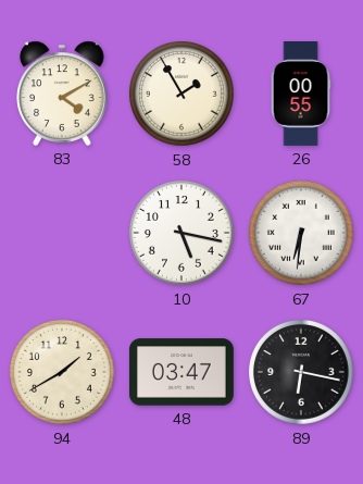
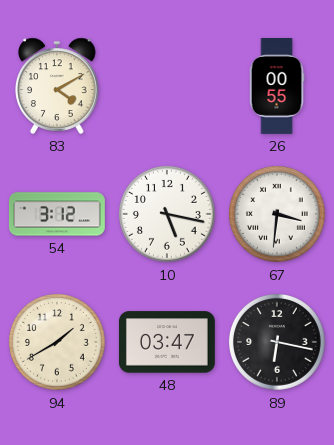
58: 1:55 -> none
54: none -> 3:12
67: 6:31 -> 3:31
